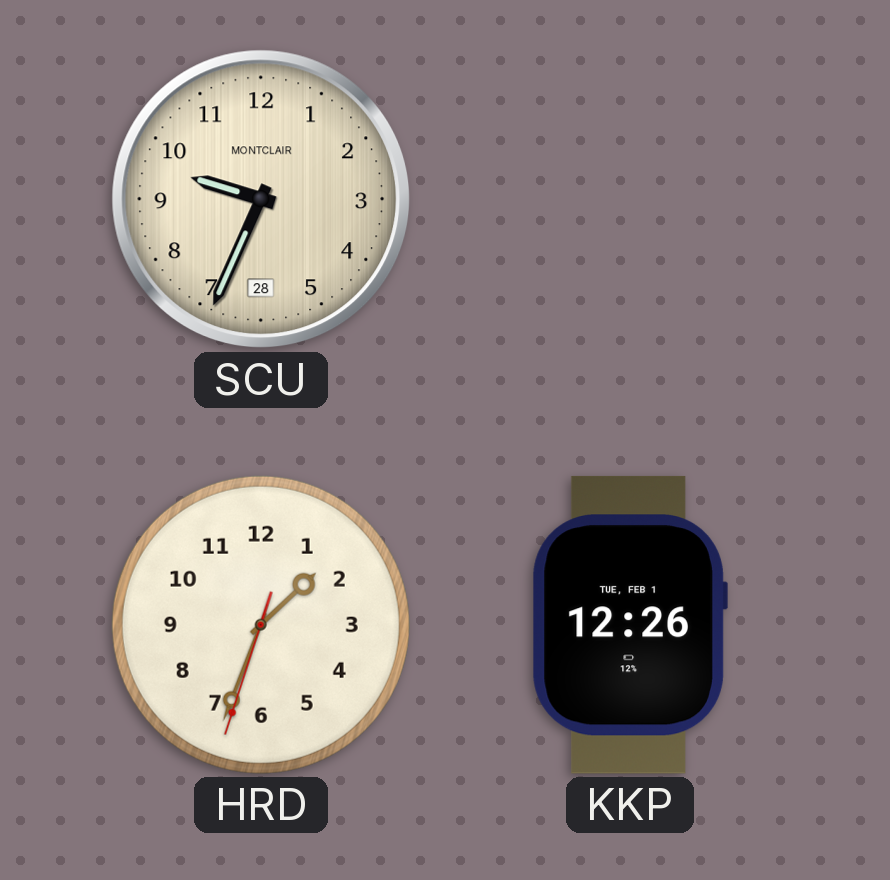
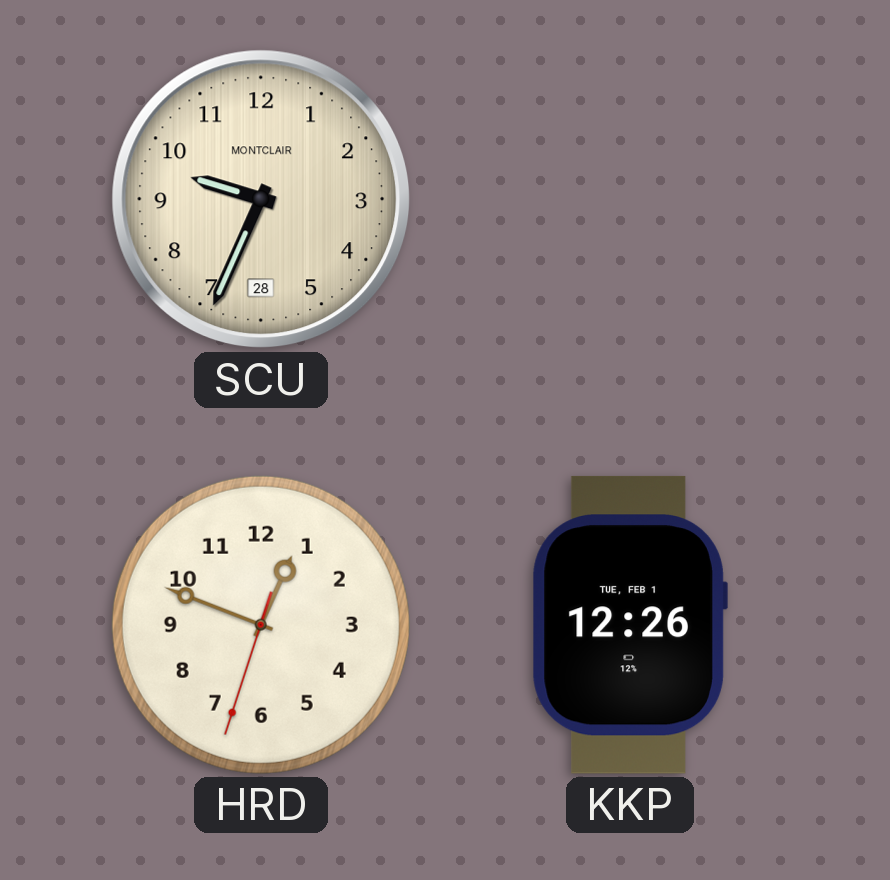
HRD: 1:33 -> 12:48
